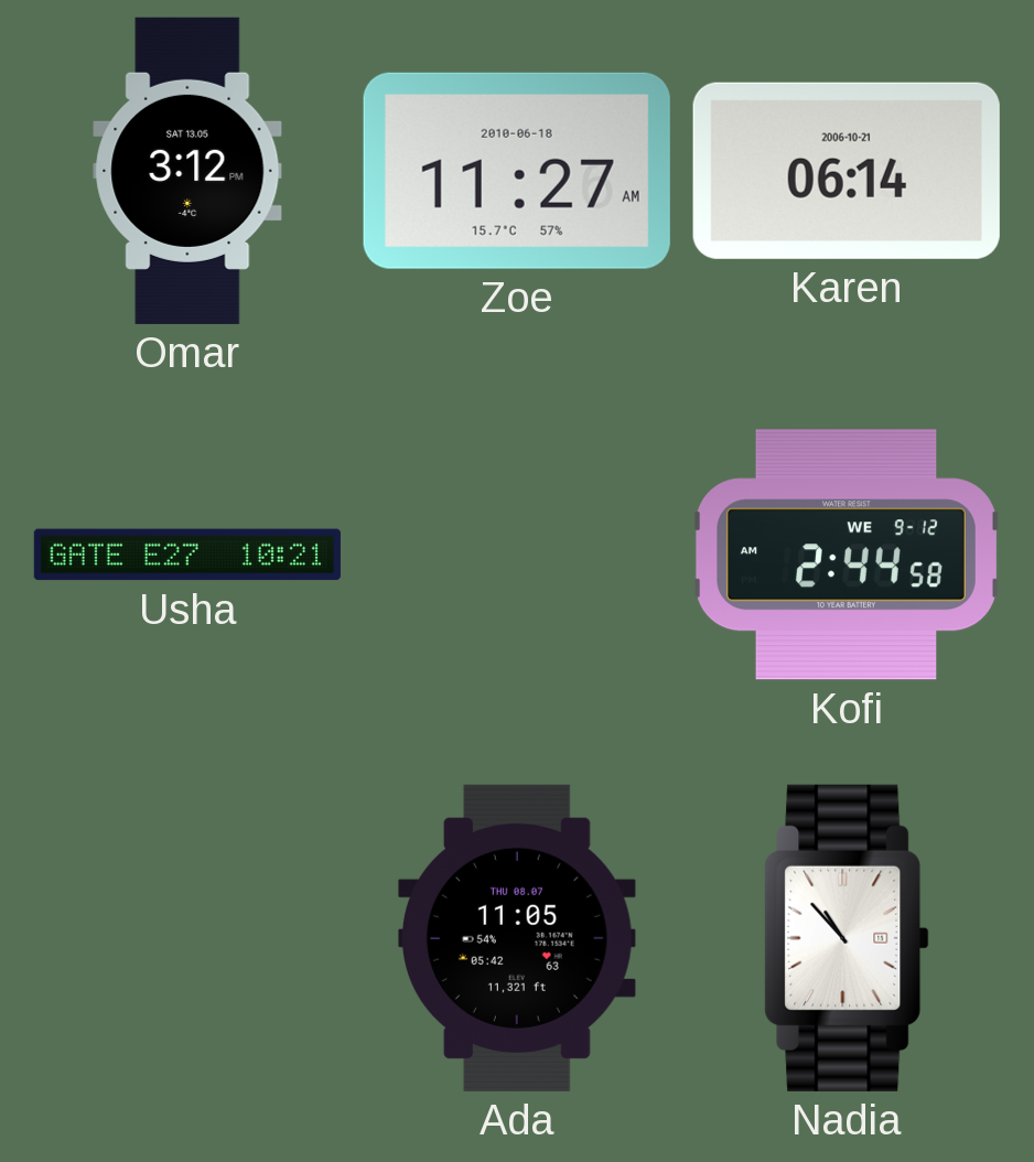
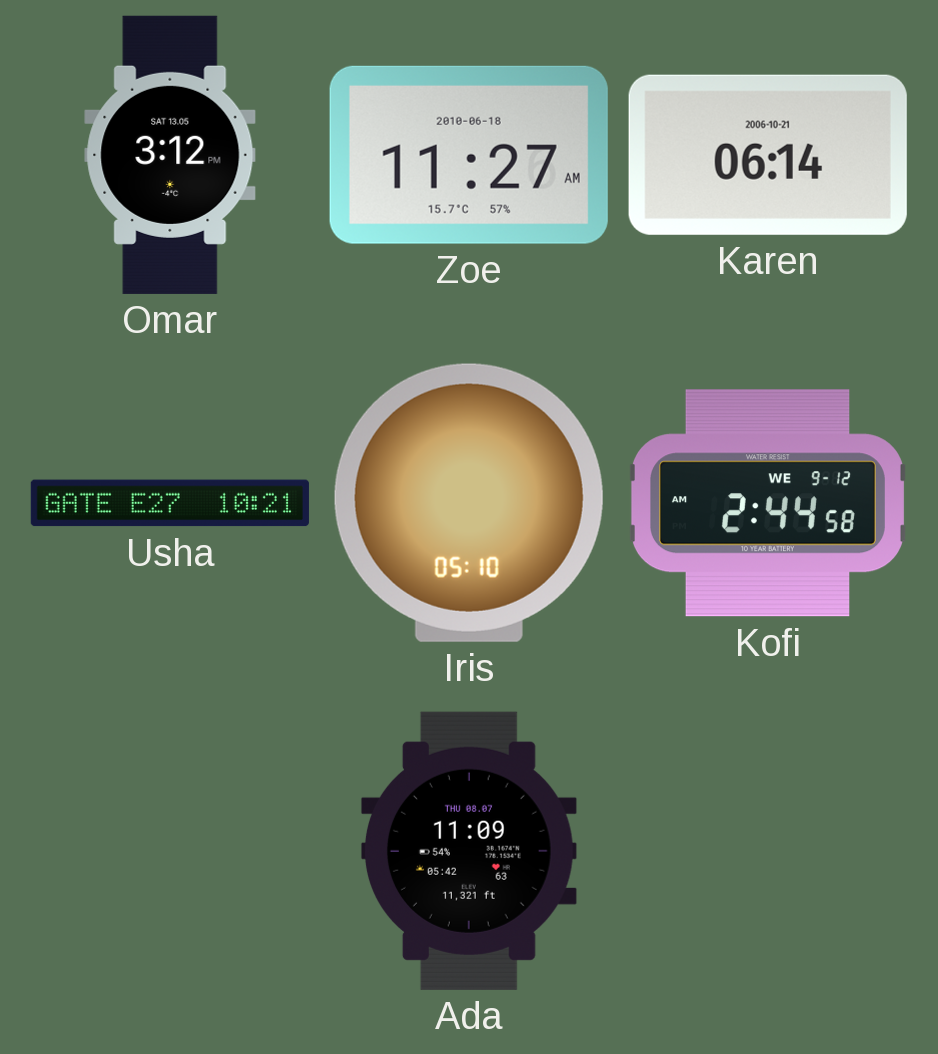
Iris: none -> 05:10
Ada: 11:05 -> 11:09
Nadia: 10:53 -> none
